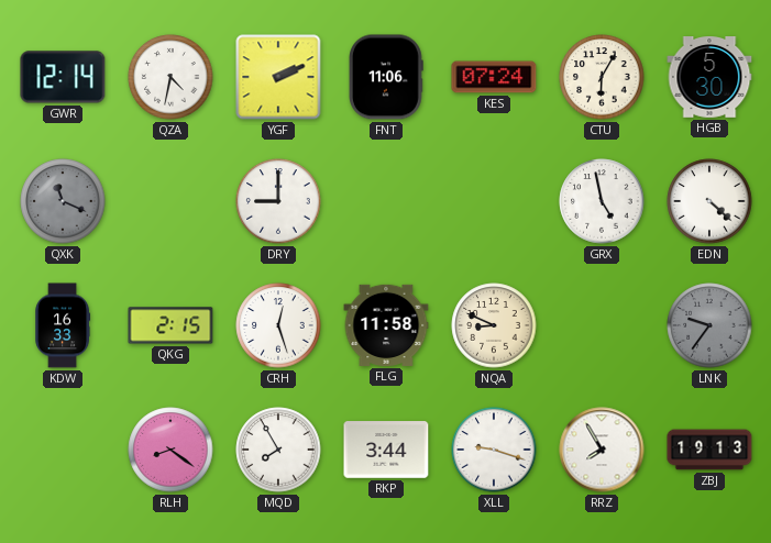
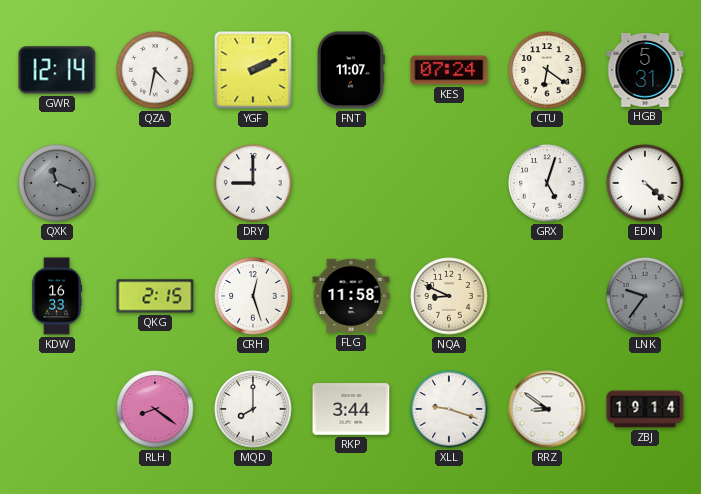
FNT: 11:06 -> 11:07
CTU: 6:05 -> 6:21
HGB: 5:30 -> 5:31
GRX: 4:58 -> 5:03
MQD: 7:55 -> 8:00
RRZ: 7:55 -> 8:51
ZBJ: 19:13 -> 19:14
